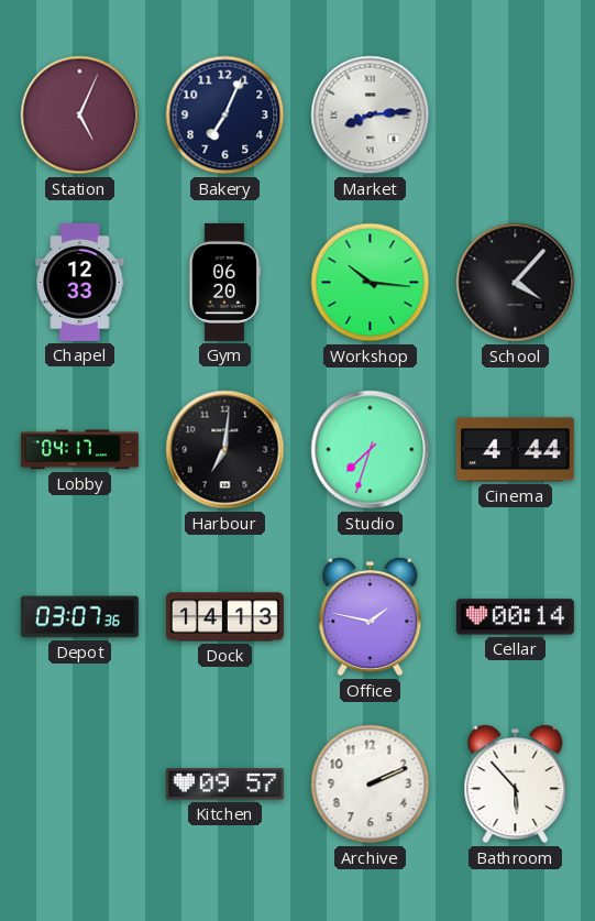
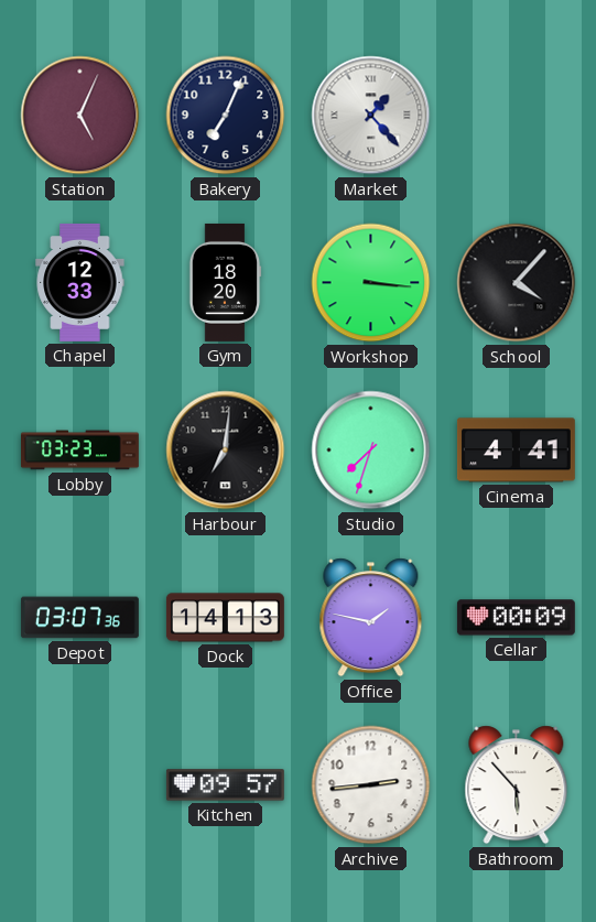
Market: 8:14 -> 1:23
Gym: 06:20 -> 18:20
Workshop: 10:16 -> 3:16
Lobby: 04:17 -> 03:23
Cinema: 4:44 -> 4:41
Cellar: 00:14 -> 00:09
Archive: 2:11 -> 2:44
